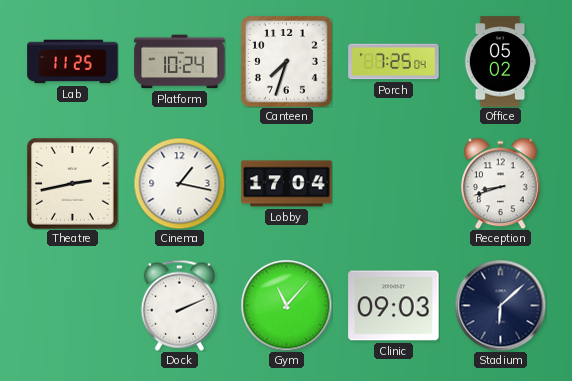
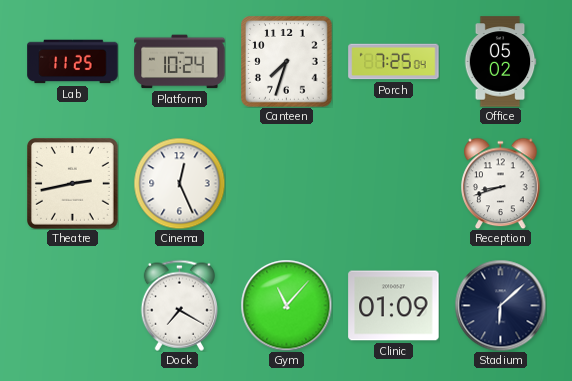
Cinema: 1:17 -> 12:26
Lobby: 17:04 -> none
Dock: 2:11 -> 7:20
Clinic: 09:03 -> 01:09
